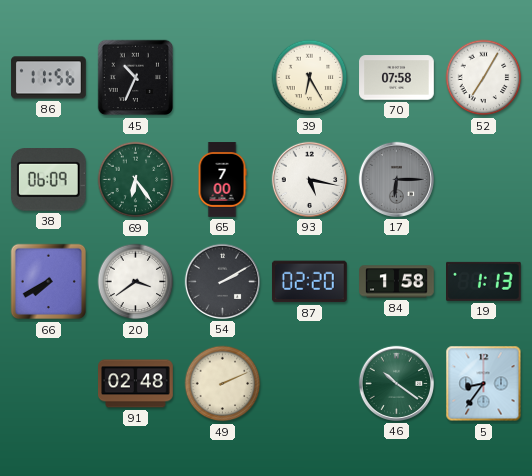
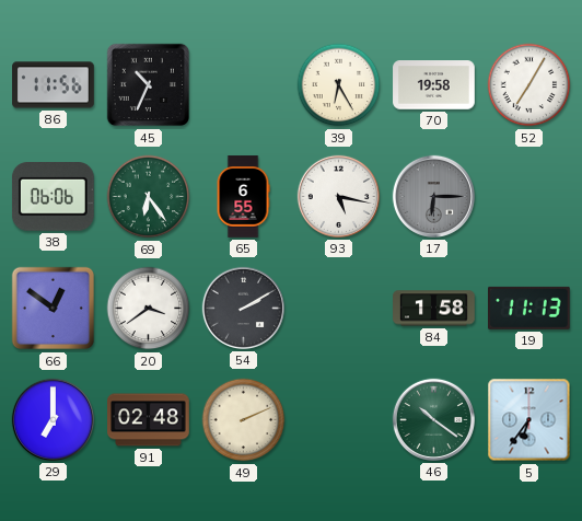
70: 07:58 -> 19:58
38: 06:09 -> 06:06
65: 7:00 -> 6:55
66: 7:40 -> 12:51
87: 02:20 -> none
19: 1:13 -> 11:13
29: none -> 7:00
5: 8:36 -> 6:36
